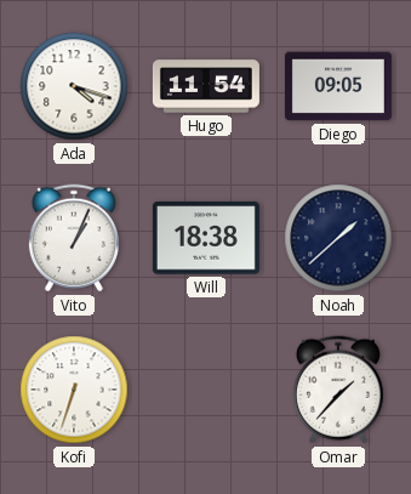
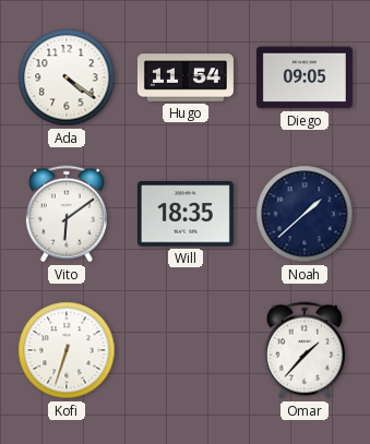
Ada: 4:18 -> 4:21
Vito: 1:04 -> 6:09
Will: 18:38 -> 18:35
